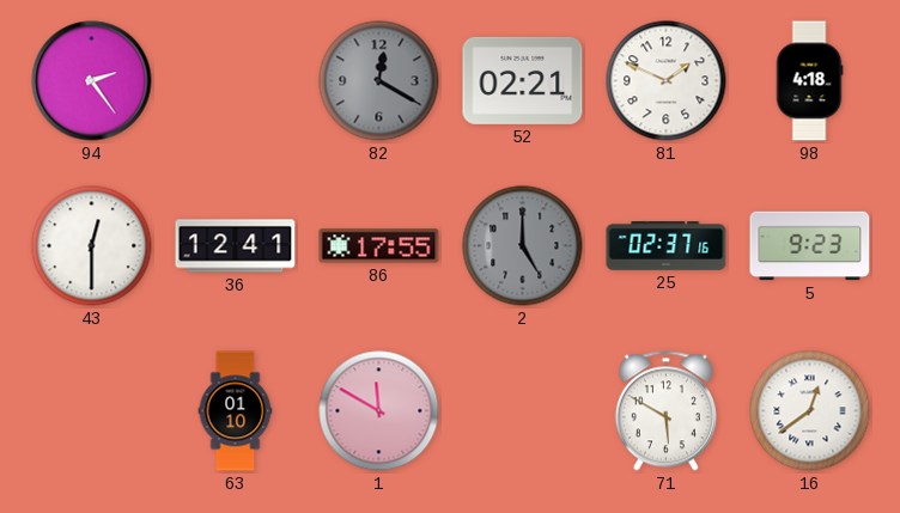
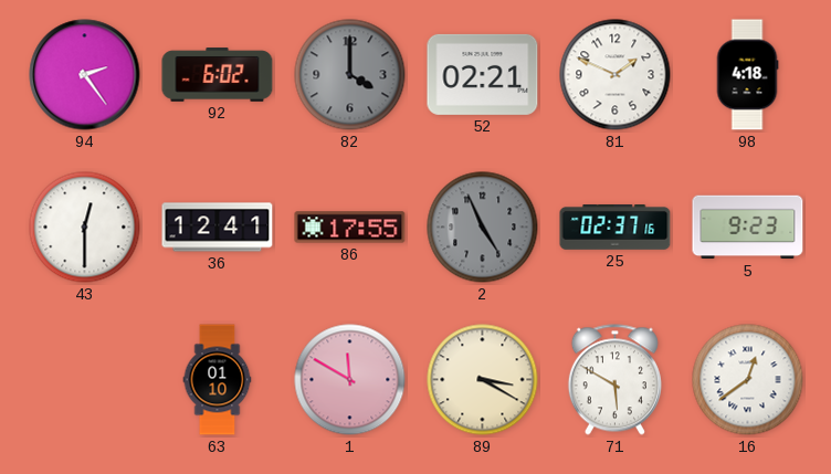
92: none -> 6:02
82: 12:20 -> 4:00
2: 5:00 -> 4:56
89: none -> 3:20
